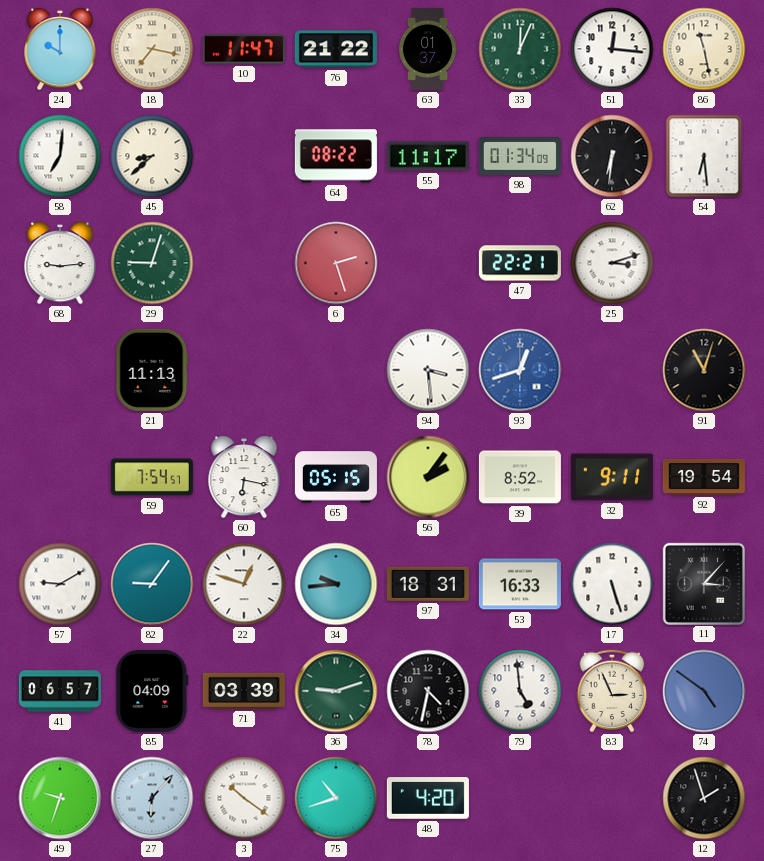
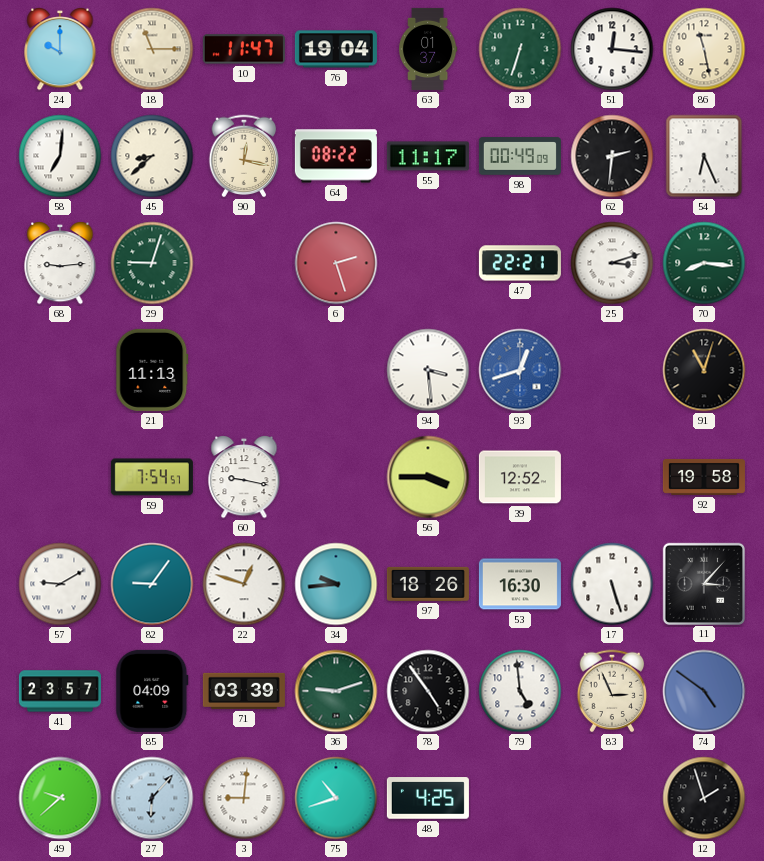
18: 7:17 -> 11:15
76: 21:22 -> 19:04
33: 12:04 -> 6:33
90: none -> 12:17
98: 01:34 -> 00:49
62: 6:31 -> 2:31
54: 6:29 -> 6:26
70: none -> 8:16
60: 6:17 -> 9:17
65: 05:15 -> none
56: 2:06 -> 3:45
39: 8:52 -> 12:52
32: 9:11 -> none
92: 19:54 -> 19:58
97: 18:31 -> 18:26
53: 16:33 -> 16:30
41: 06:57 -> 23:57
78: 4:32 -> 4:54
49: 9:33 -> 9:38
3: 10:21 -> 9:01
48: 4:20 -> 4:25
